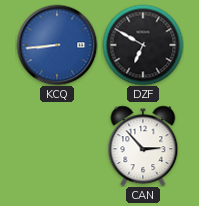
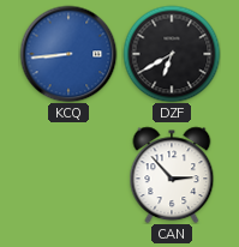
DZF: 6:50 -> 6:40
